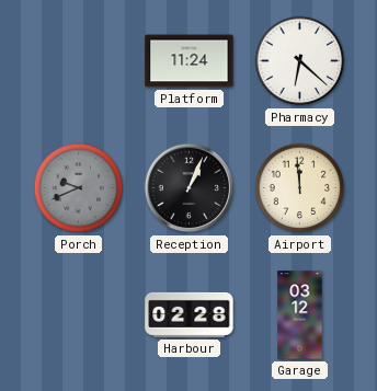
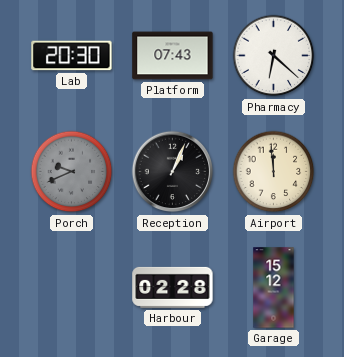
Lab: none -> 20:30
Platform: 11:24 -> 07:43
Garage: 03:12 -> 15:12
